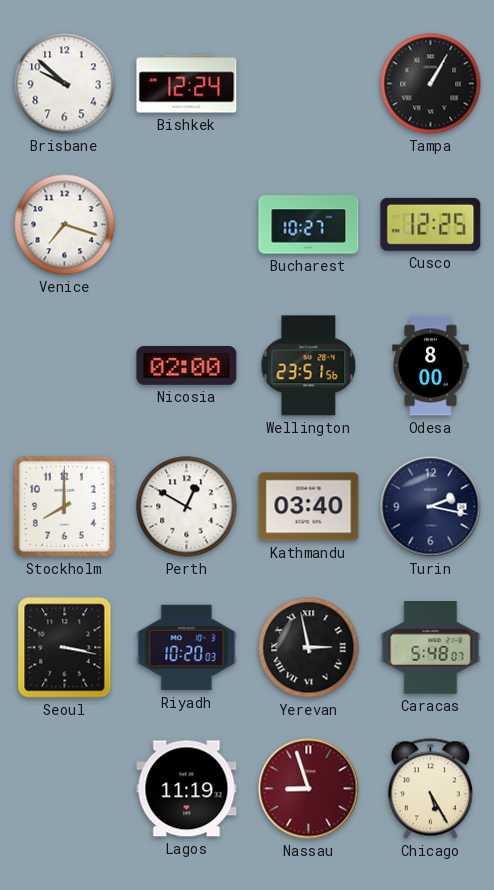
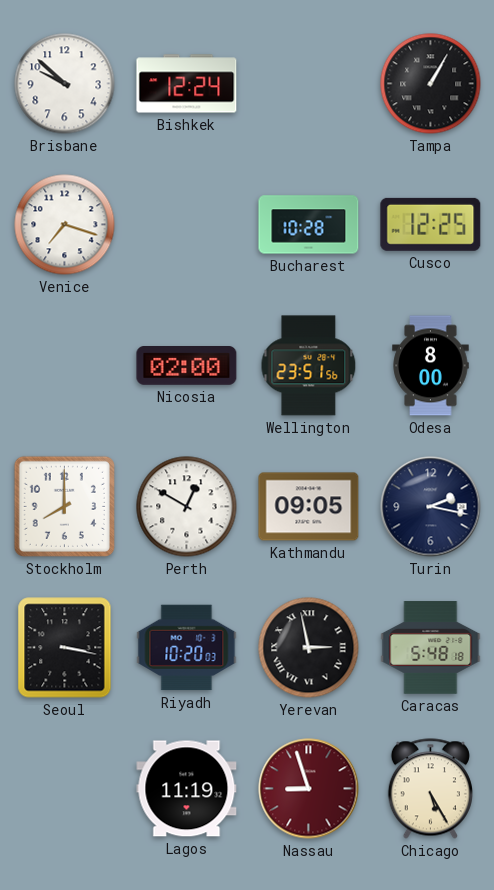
Bucharest: 10:27 -> 10:28
Kathmandu: 03:40 -> 09:05
Caracas: 5:48:07 -> 5:48:18
